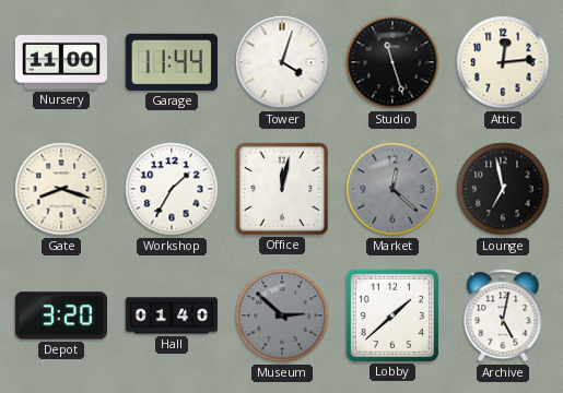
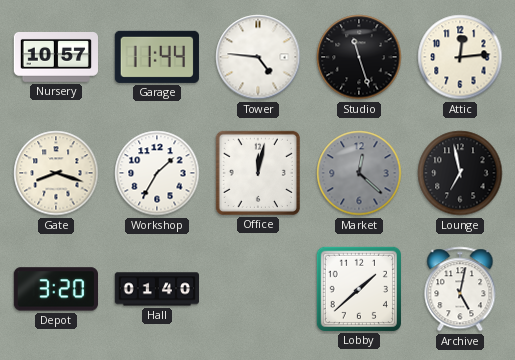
Nursery: 11:00 -> 10:57
Tower: 4:03 -> 4:46
Museum: 2:52 -> none
